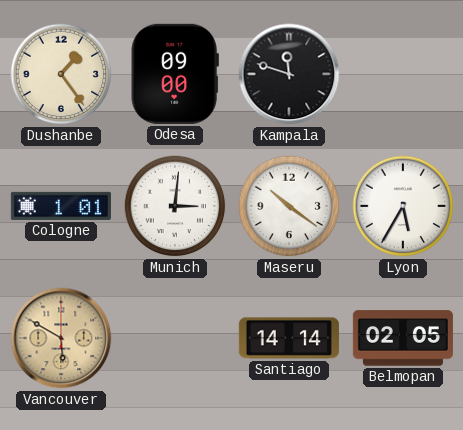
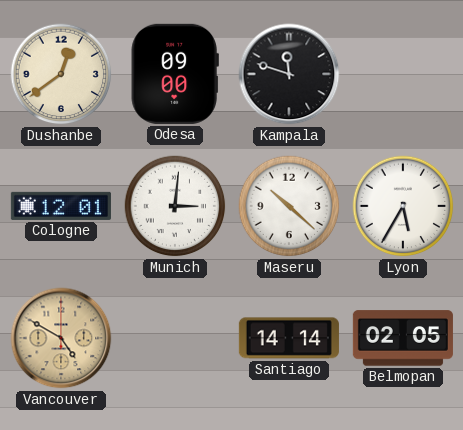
Dushanbe: 1:24 -> 12:39
Cologne: 1:01 -> 12:01
Maseru: 10:21 -> 10:22
Vancouver: 5:50 -> 4:50
